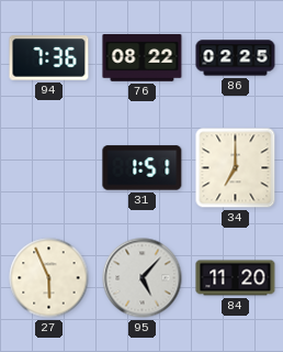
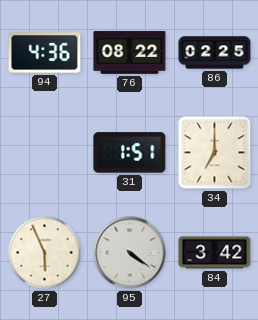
94: 7:36 -> 4:36
95: 5:07 -> 4:21
84: 11:20 -> 3:42
